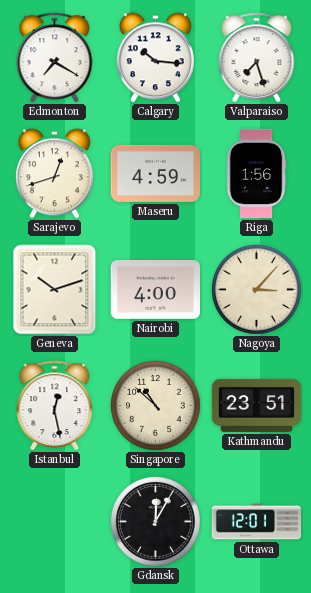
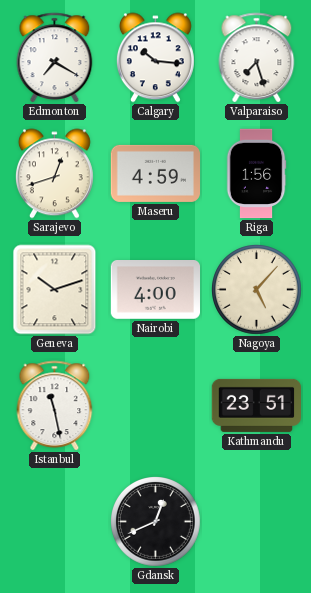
Nagoya: 3:07 -> 5:07
Istanbul: 12:28 -> 11:28
Singapore: 10:52 -> none
Gdansk: 12:05 -> 12:41
Ottawa: 12:01 -> none
